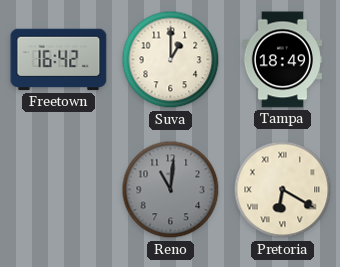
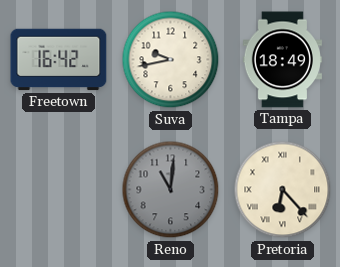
Suva: 1:00 -> 9:43
Pretoria: 6:20 -> 6:23
